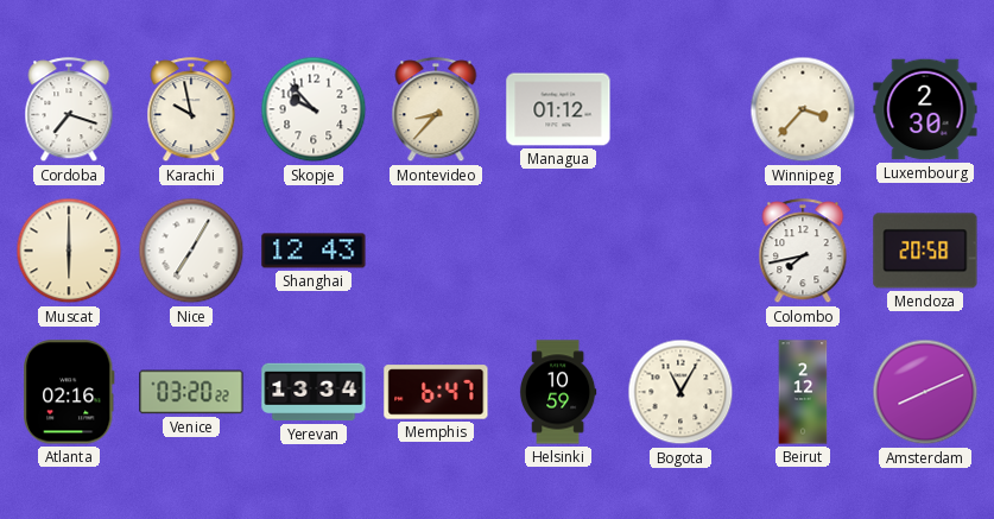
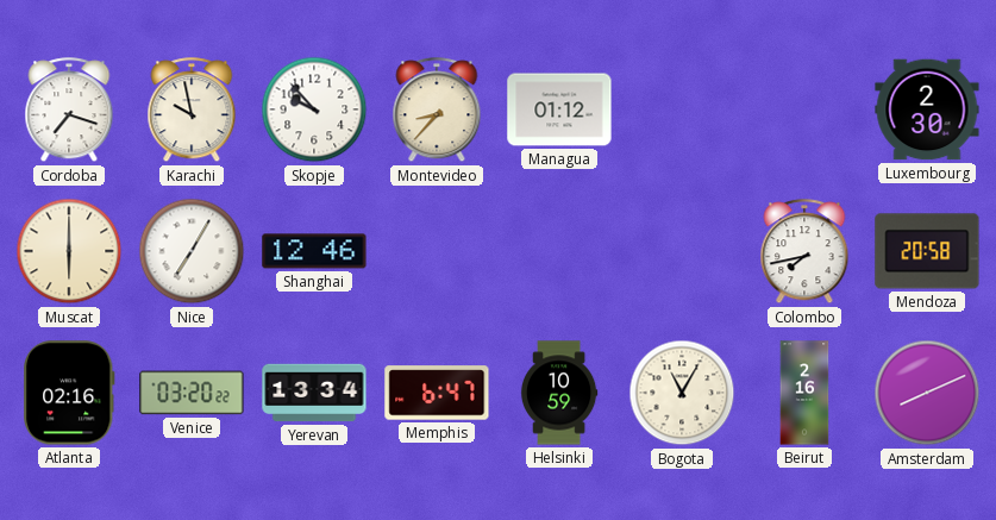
Winnipeg: 3:37 -> none
Shanghai: 12:43 -> 12:46
Beirut: 2:12 -> 2:16
